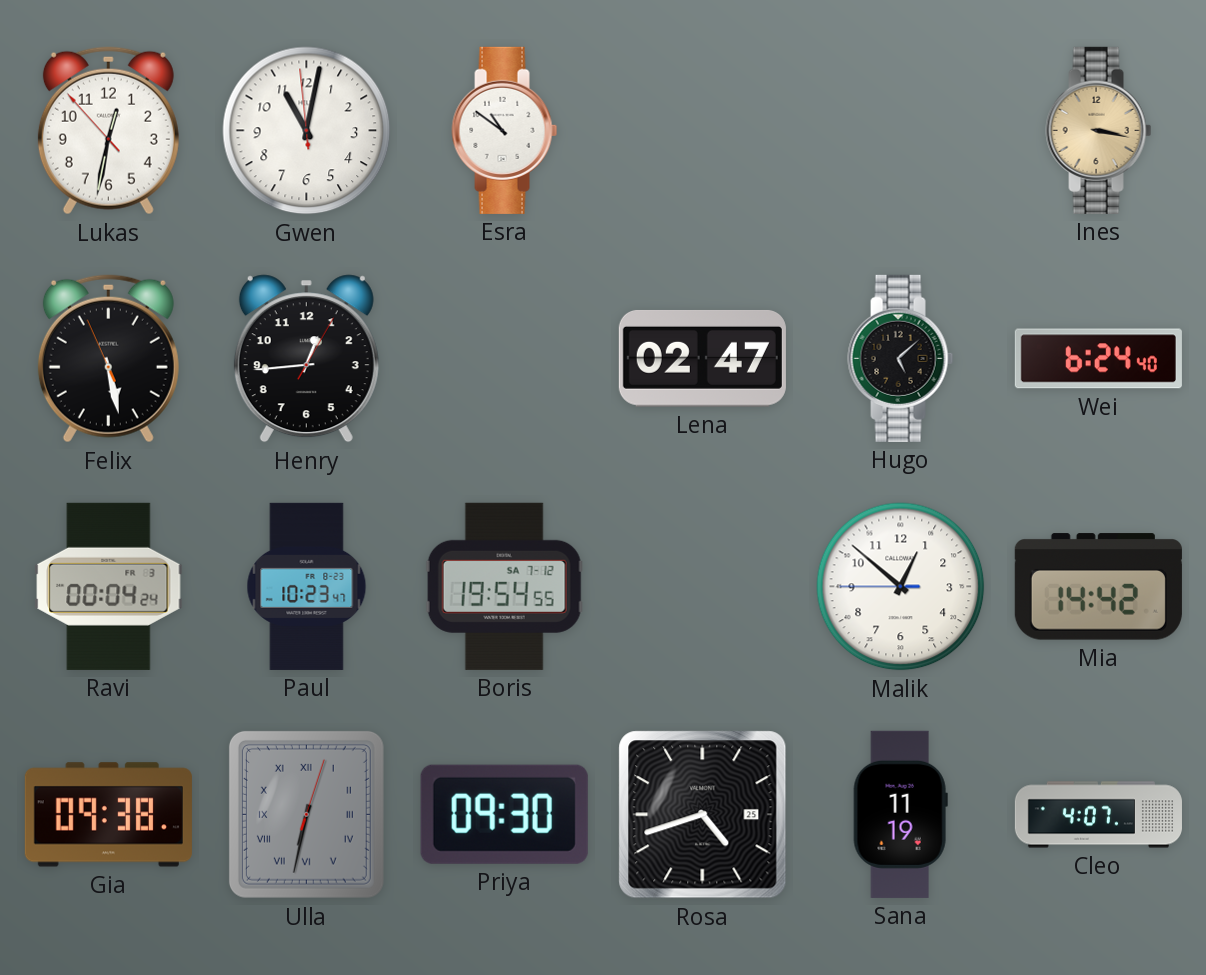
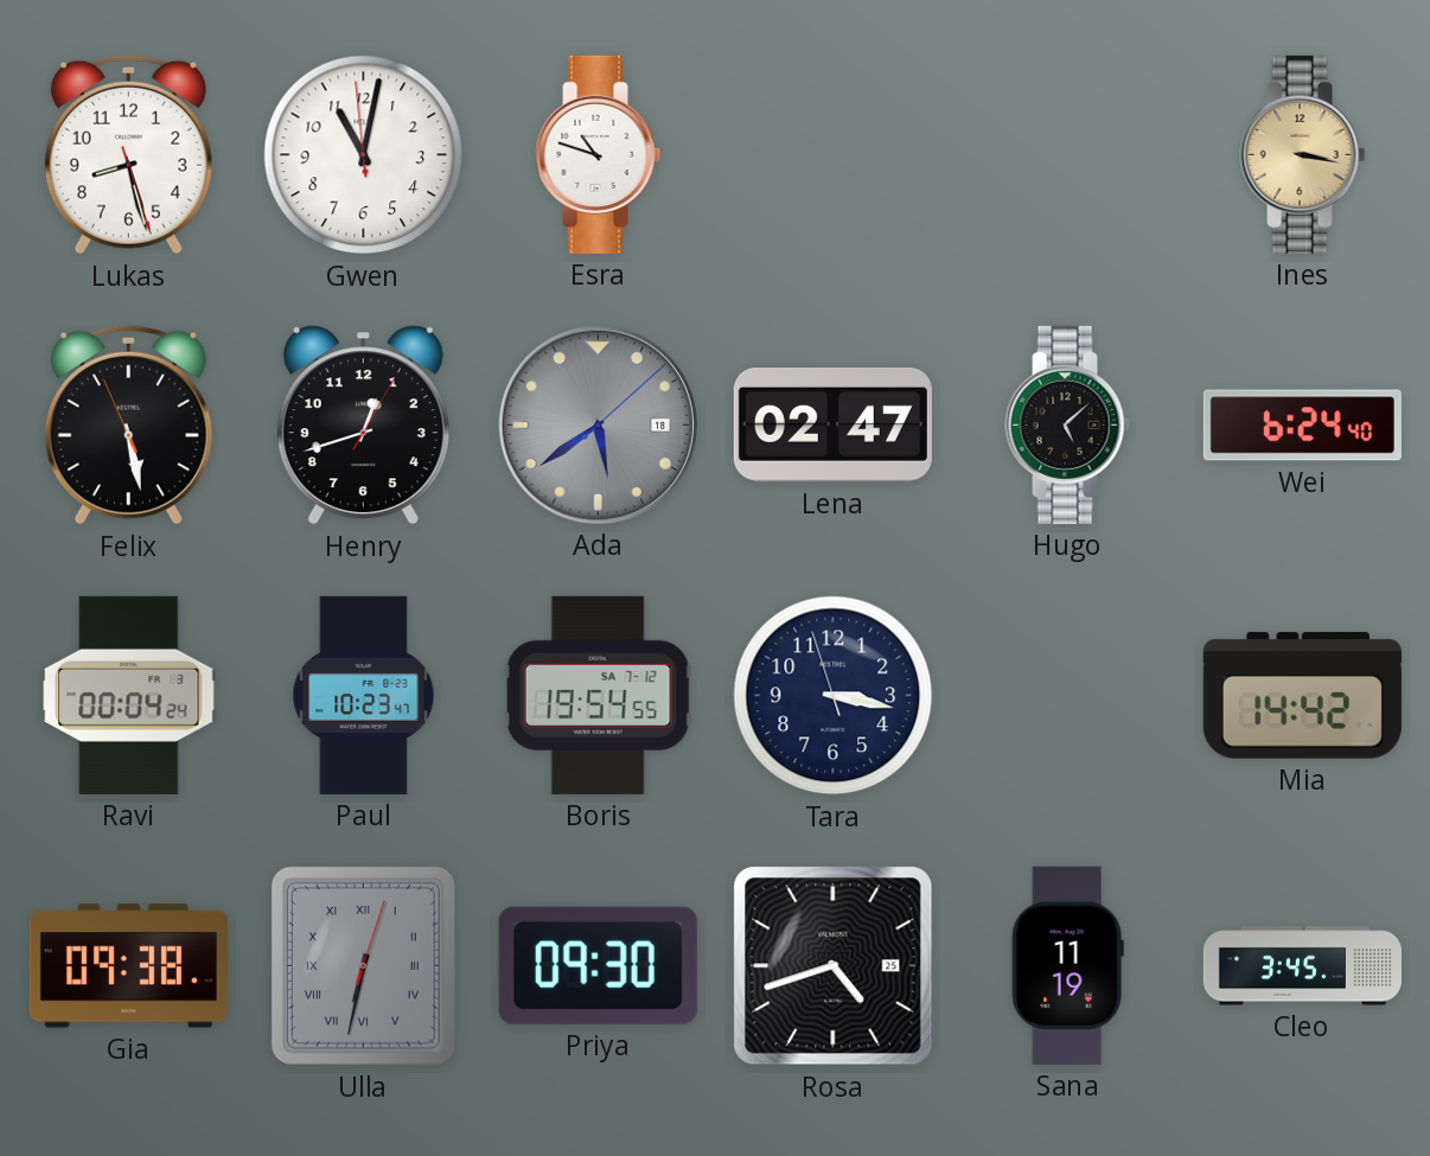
Lukas: 12:31 -> 8:27
Esra: 10:51 -> 10:48
Henry: 12:44 -> 12:42
Ada: none -> 5:39
Tara: none -> 3:16
Malik: 12:51 -> none
Cleo: 4:07 -> 3:45
